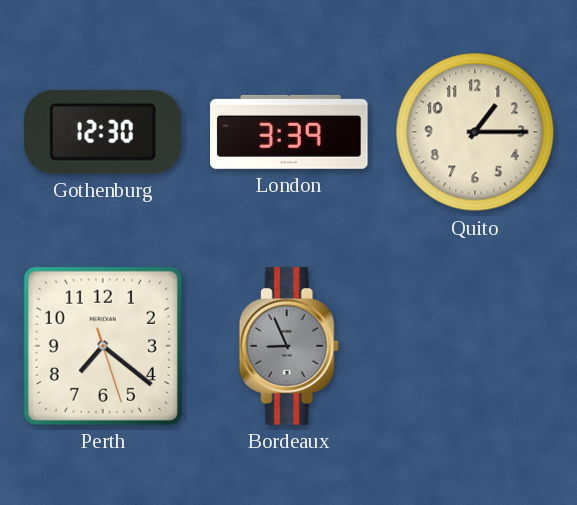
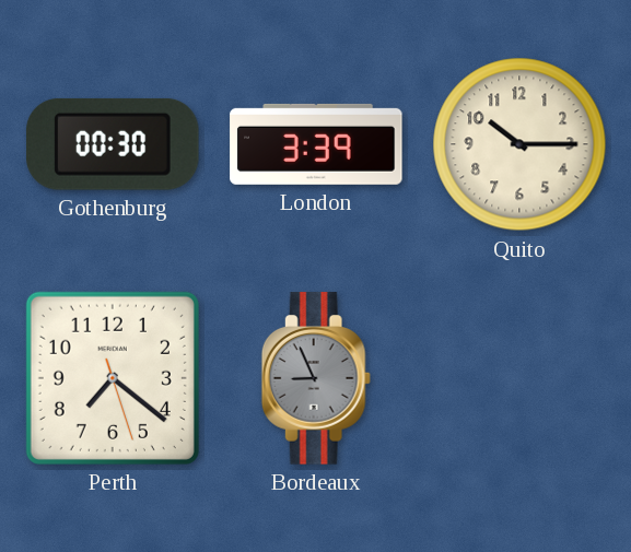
Gothenburg: 12:30 -> 00:30
Quito: 1:15 -> 10:15
